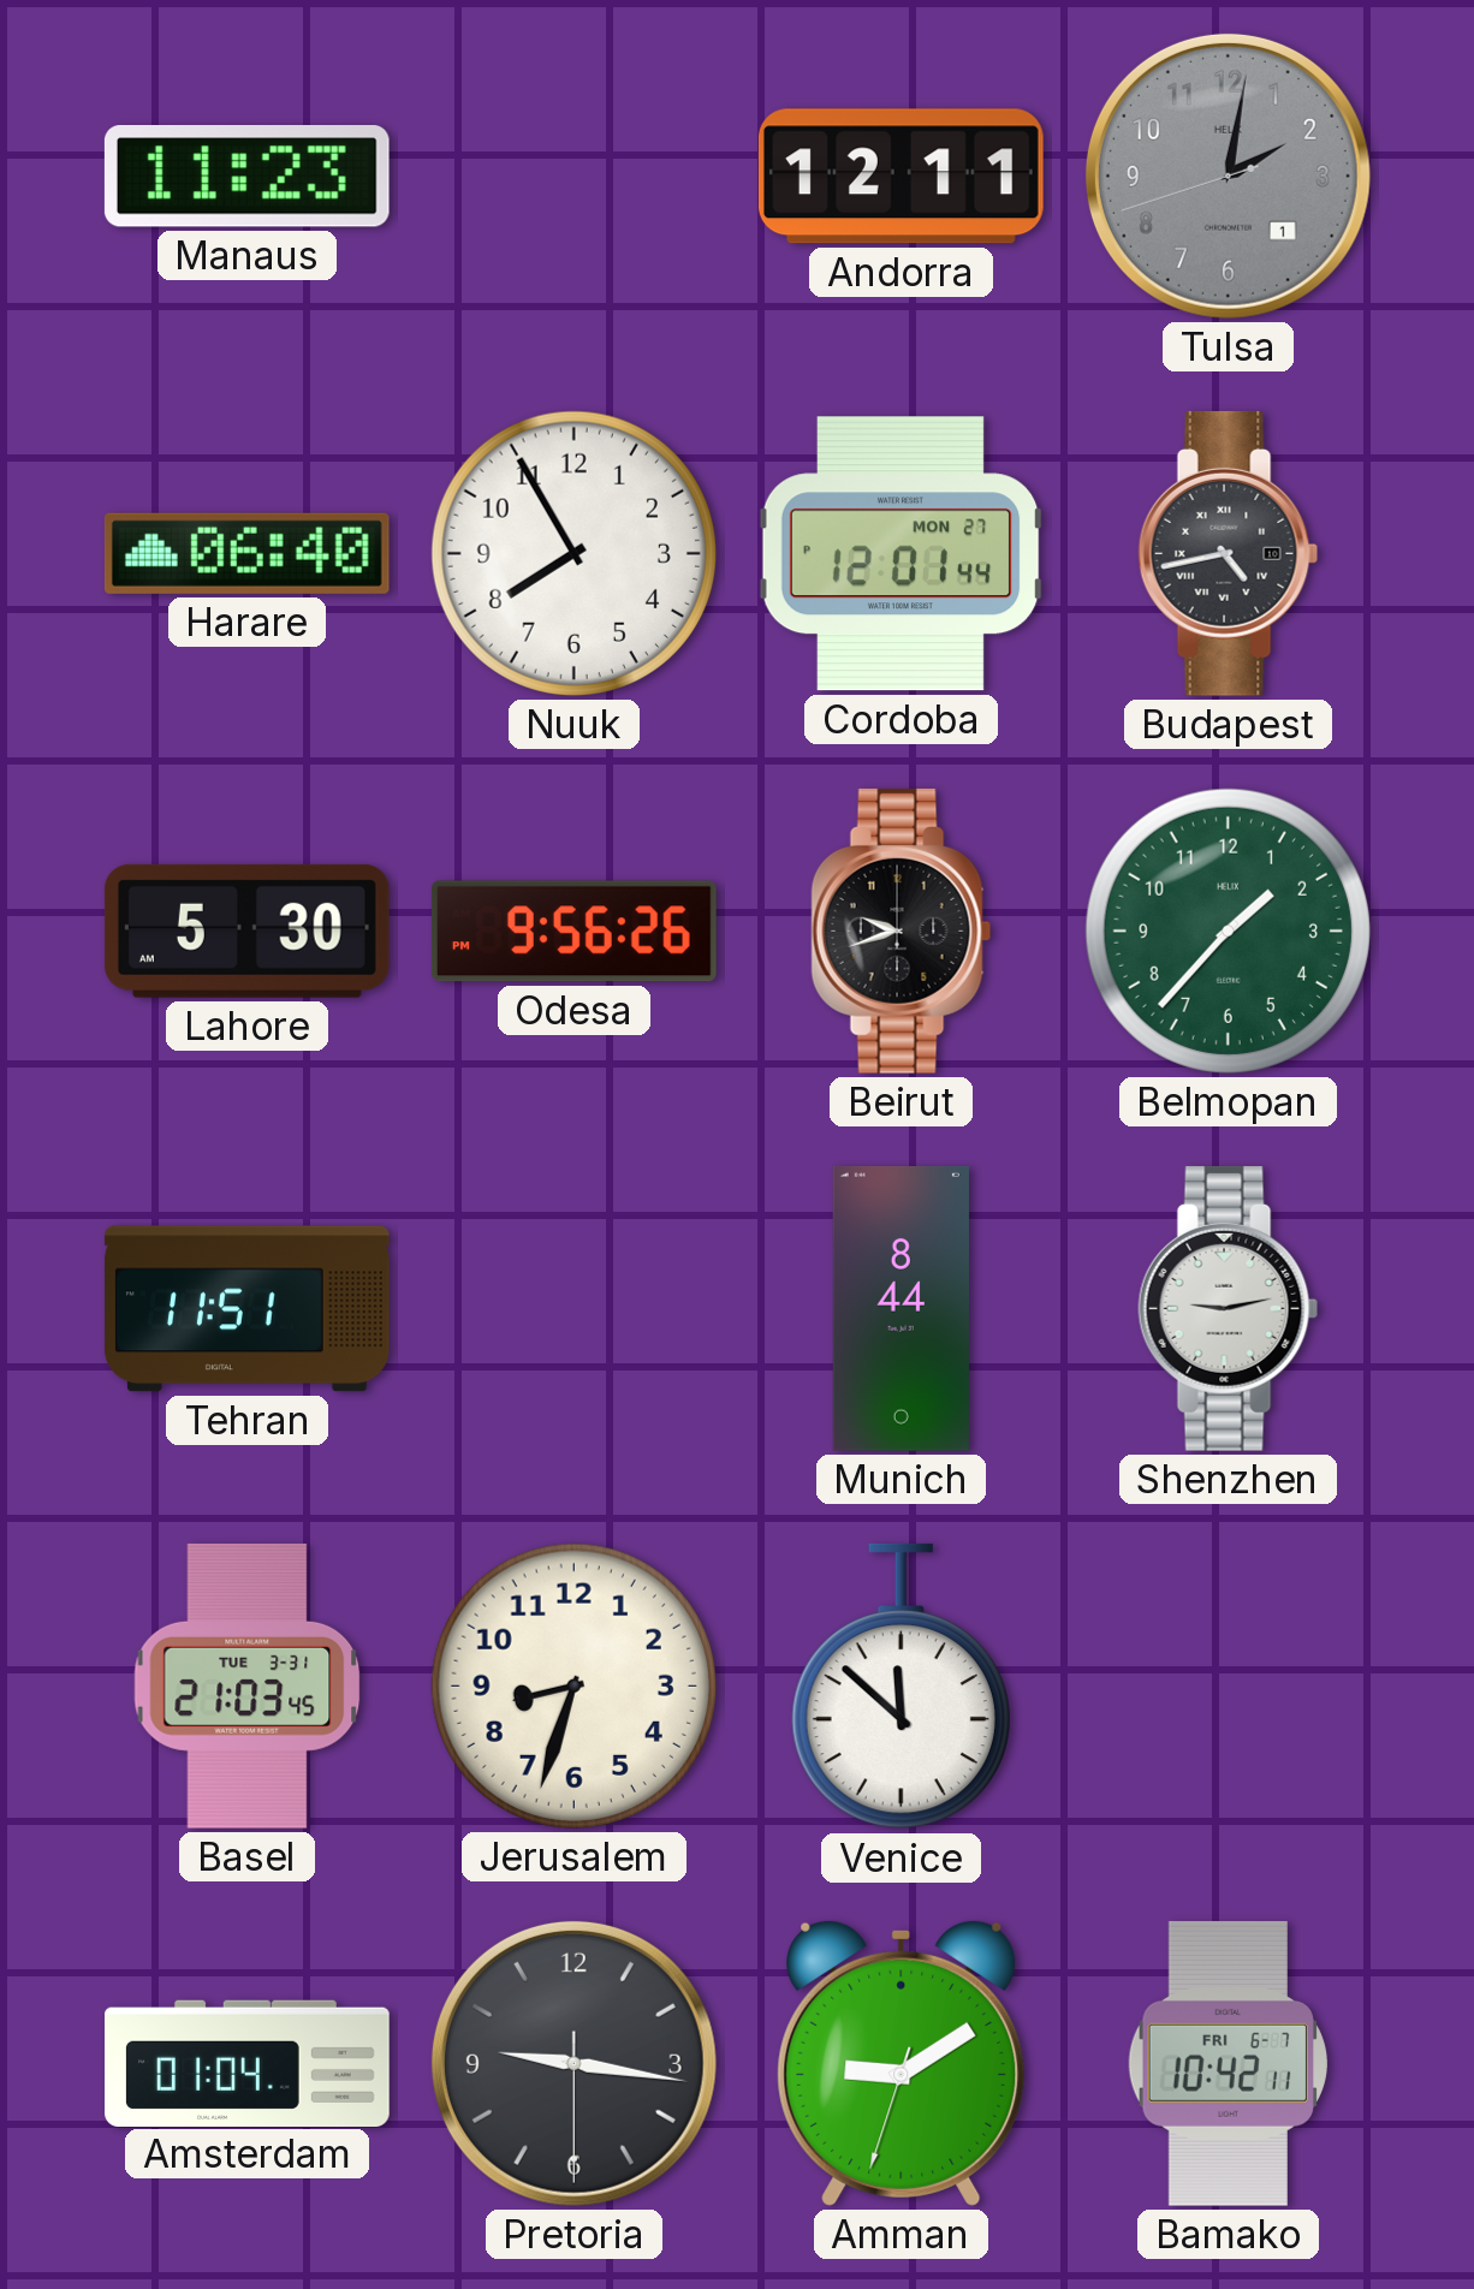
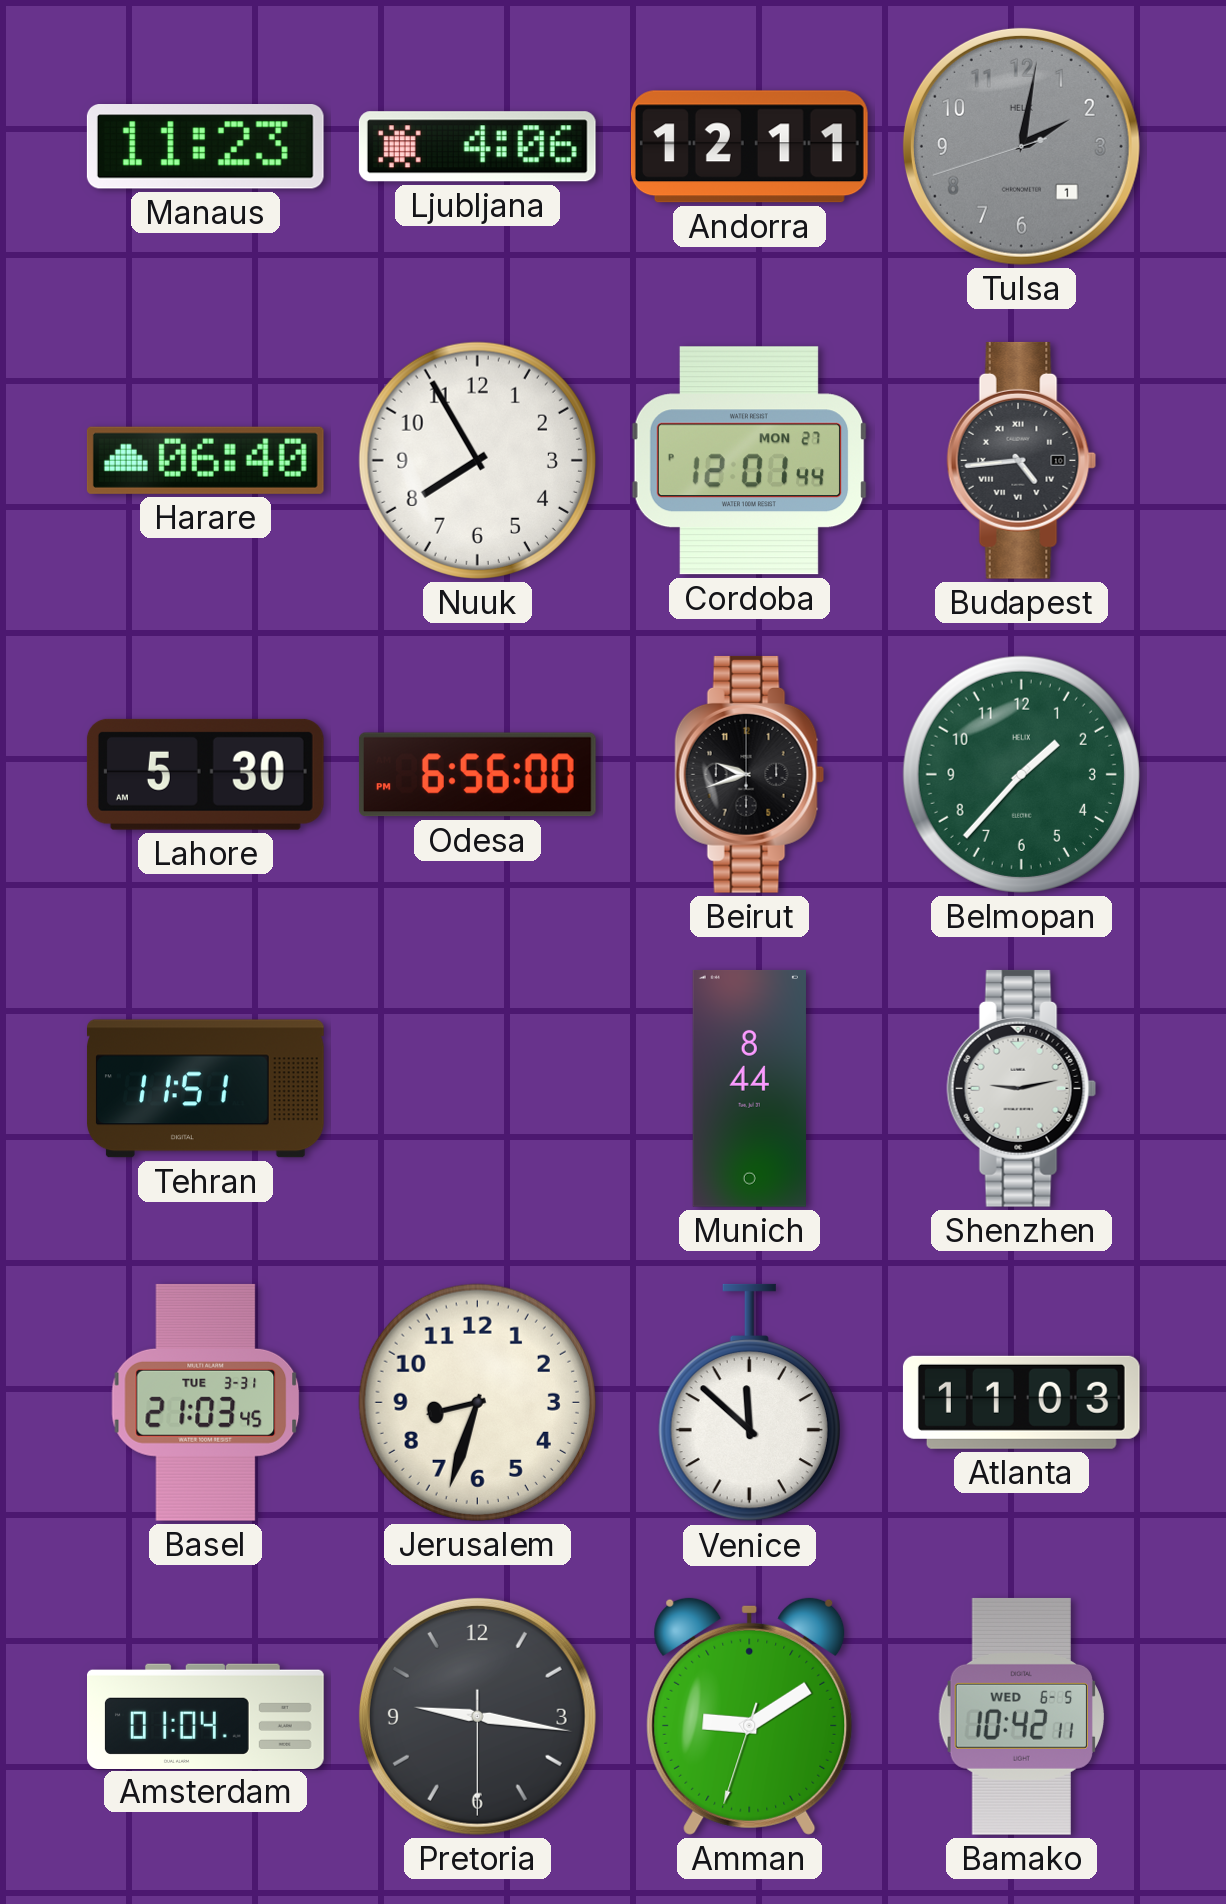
Ljubljana: none -> 4:06
Budapest: 4:43 -> 4:44
Odesa: 9:56 -> 6:56
Atlanta: none -> 11:03
Bamako date: FRI 6-7 -> WED 6-5
